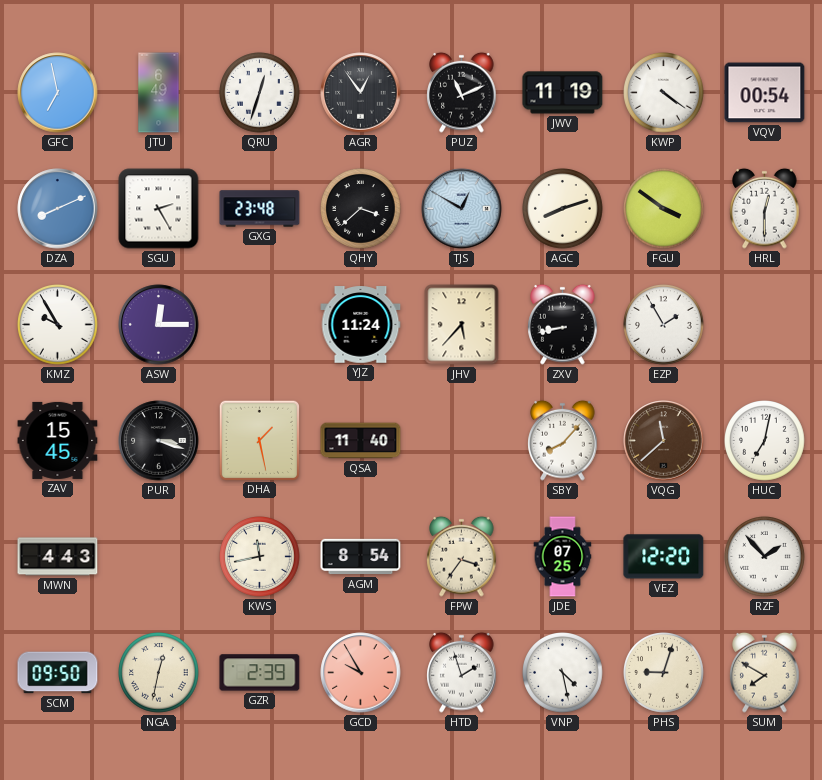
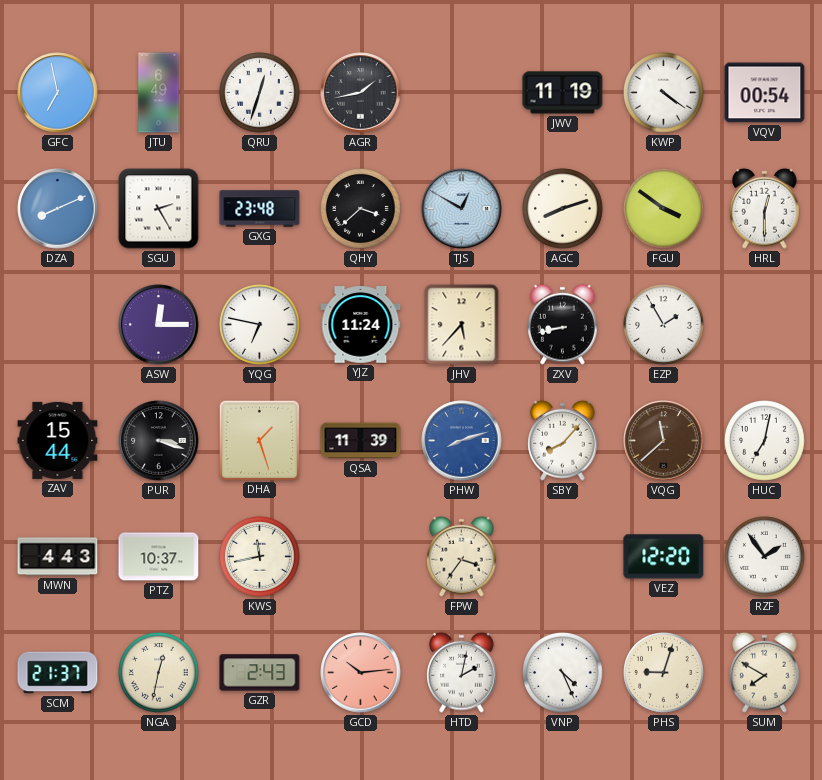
AGR: 12:54 -> 1:43
PUZ: 11:11 -> none
KMZ: 9:55 -> none
YQG: none -> 6:47
ZAV: 15:45 -> 15:44
DHA: 1:28 -> 1:27
QSA: 11:40 -> 11:39
PHW: none -> 8:12
PTZ: none -> 10:37
AGM: 8:54 -> none
JDE: 07:25 -> none
RZF: 1:53 -> 1:54
SCM: 09:50 -> 21:37
GZR: 2:39 -> 2:43
GCD: 9:55 -> 10:14
HTD: 1:57 -> 2:02
VNP: 4:28 -> 4:26
